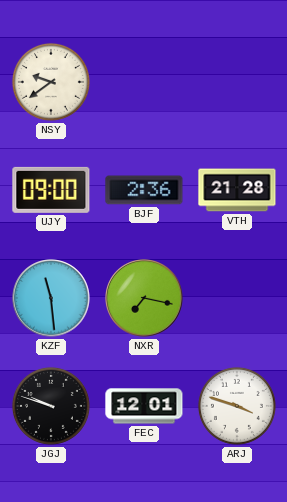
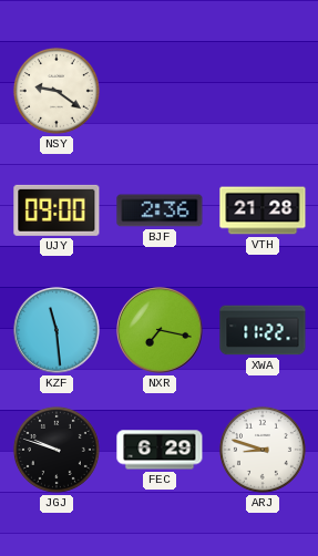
NSY: 9:39 -> 9:21
XWA: none -> 11:22
FEC: 12:01 -> 6:29
ARJ: 3:48 -> 8:48
